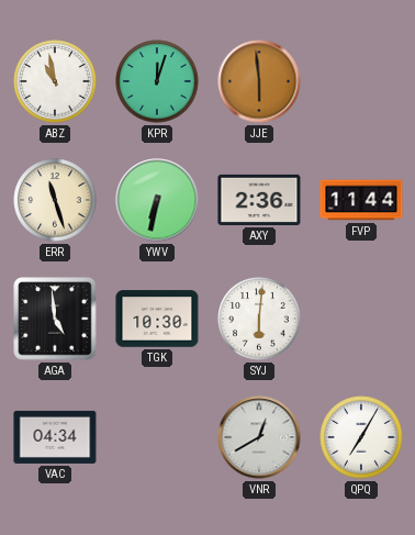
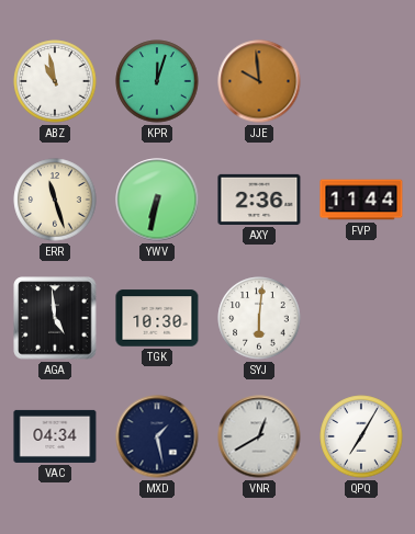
JJE: 5:59 -> 9:59
MXD: none -> 1:28
